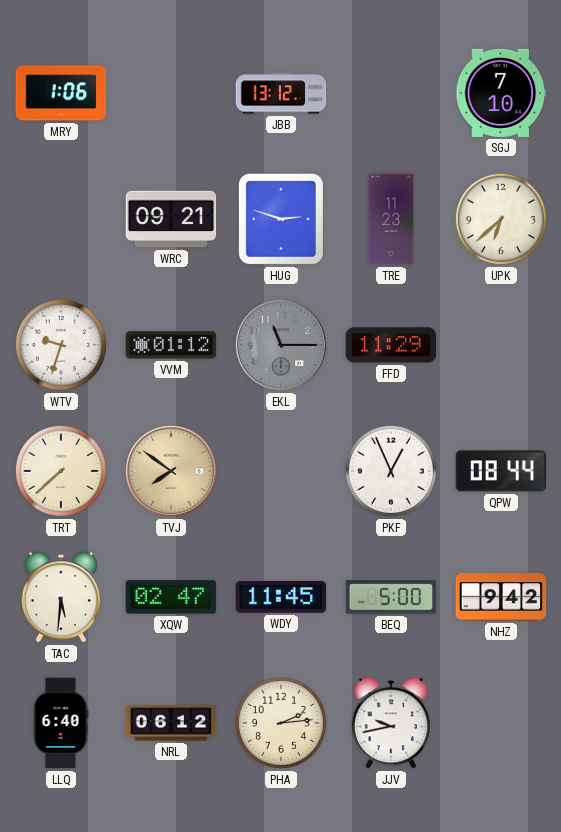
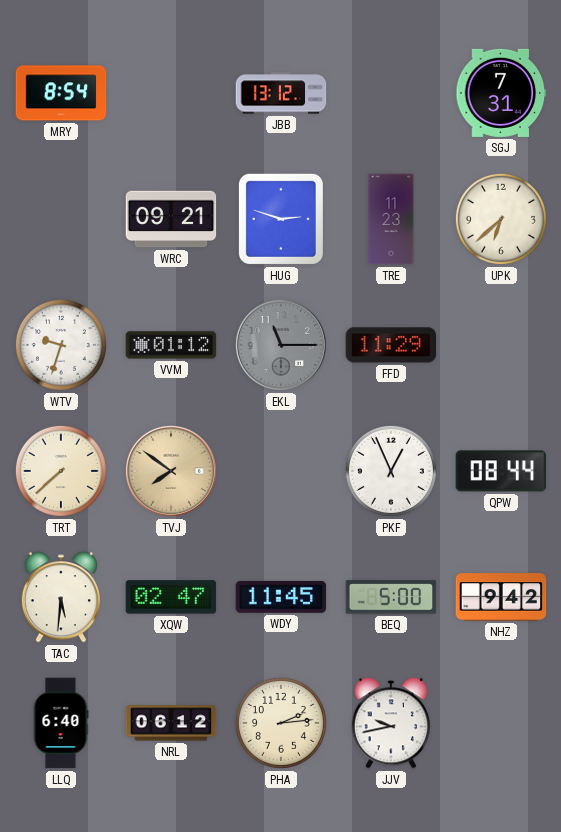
MRY: 1:06 -> 8:54
SGJ: 7:10 -> 7:31
